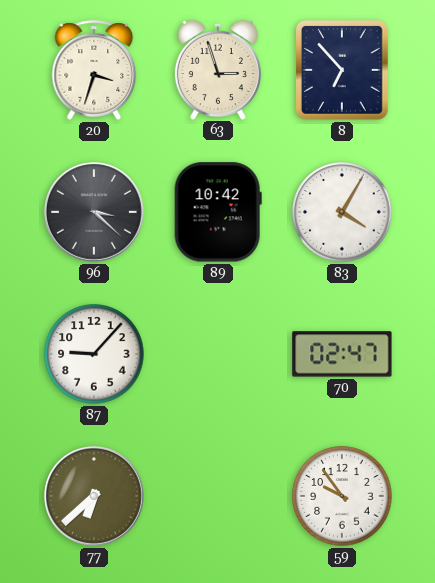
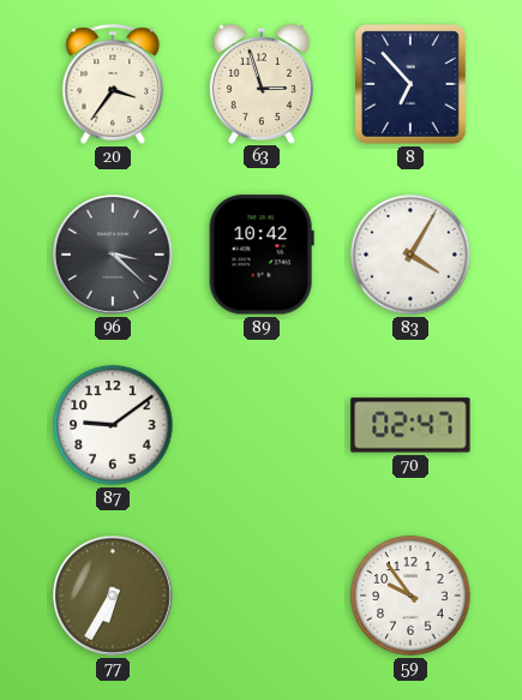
20: 3:33 -> 3:36
87: 9:07 -> 9:09
77: 6:38 -> 6:35
